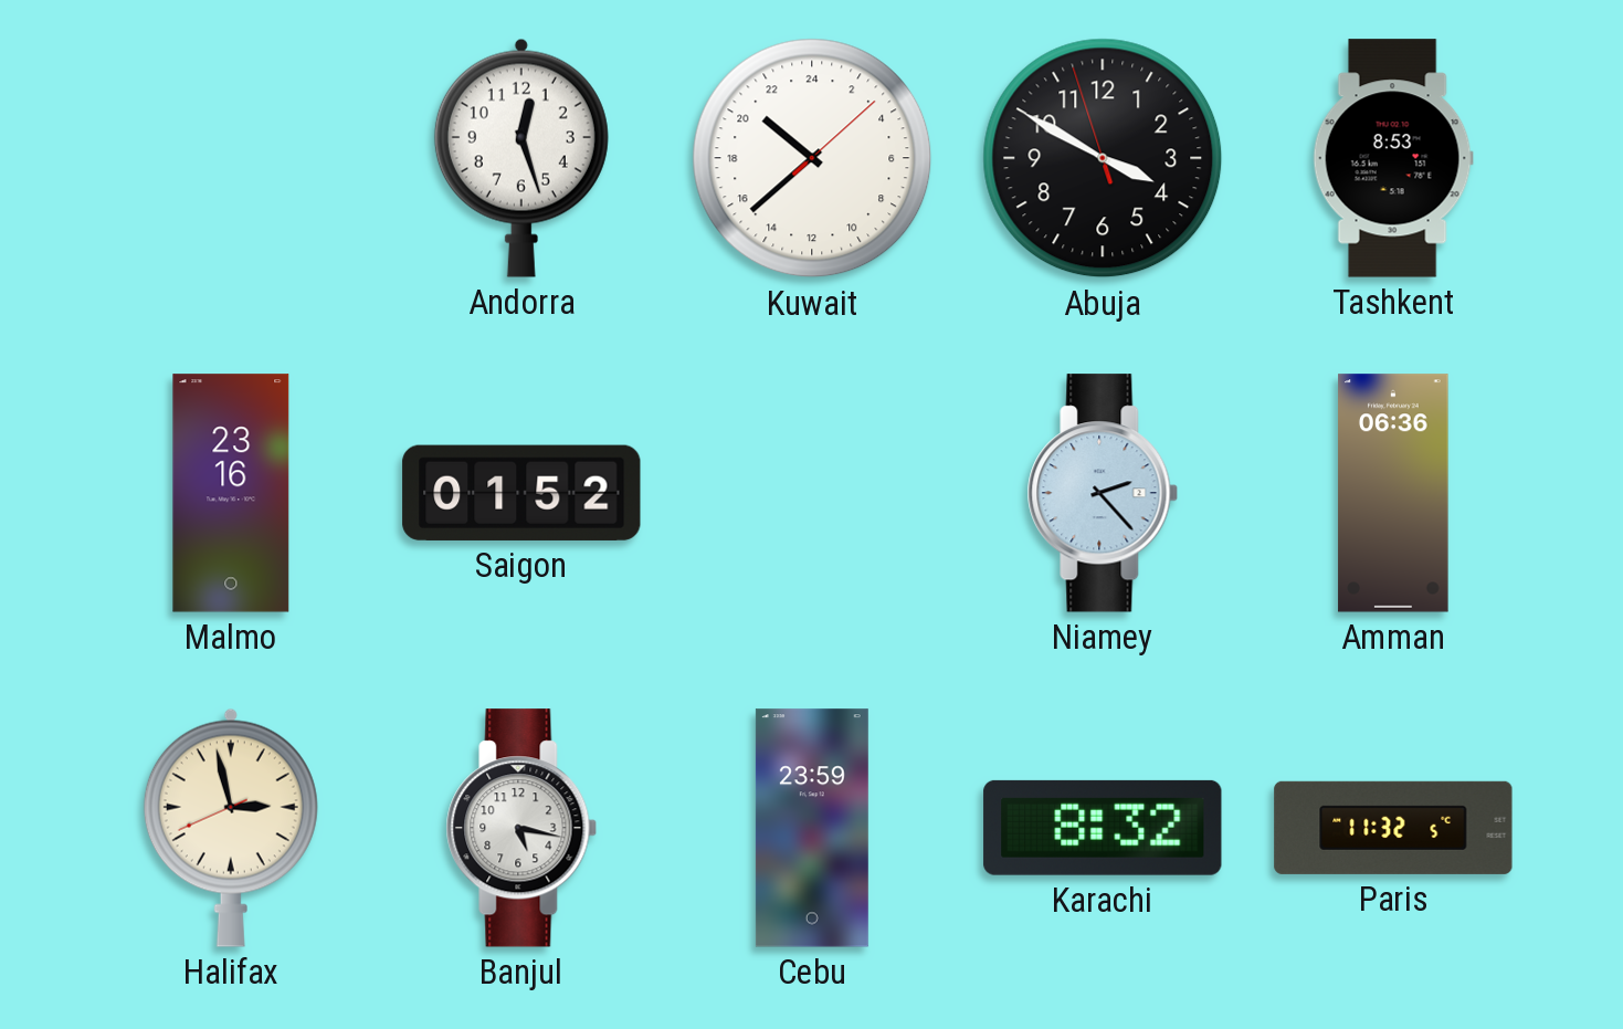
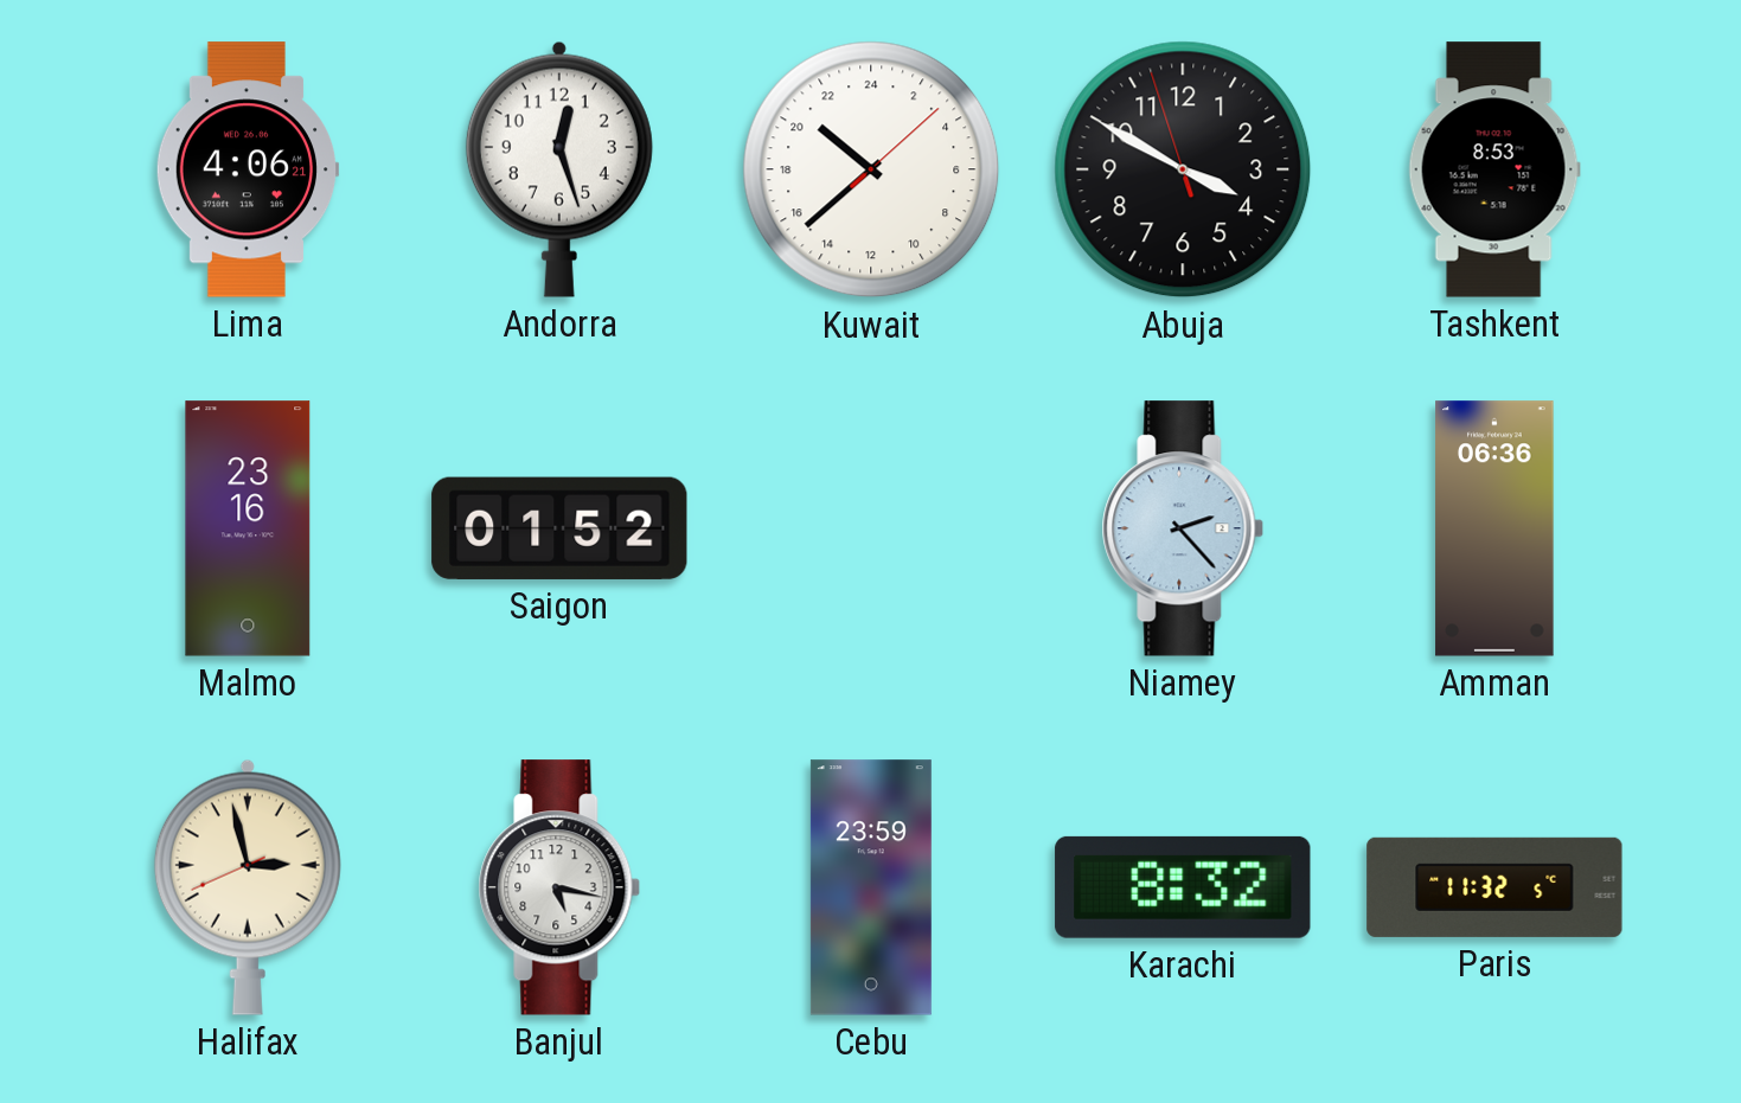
Lima: none -> 4:06
